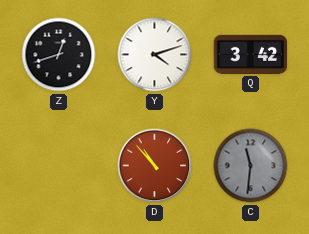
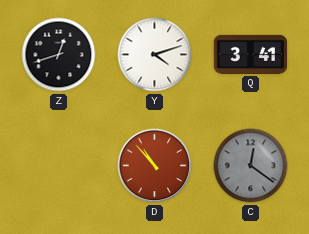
Q: 3:42 -> 3:41
C: 11:31 -> 12:21
